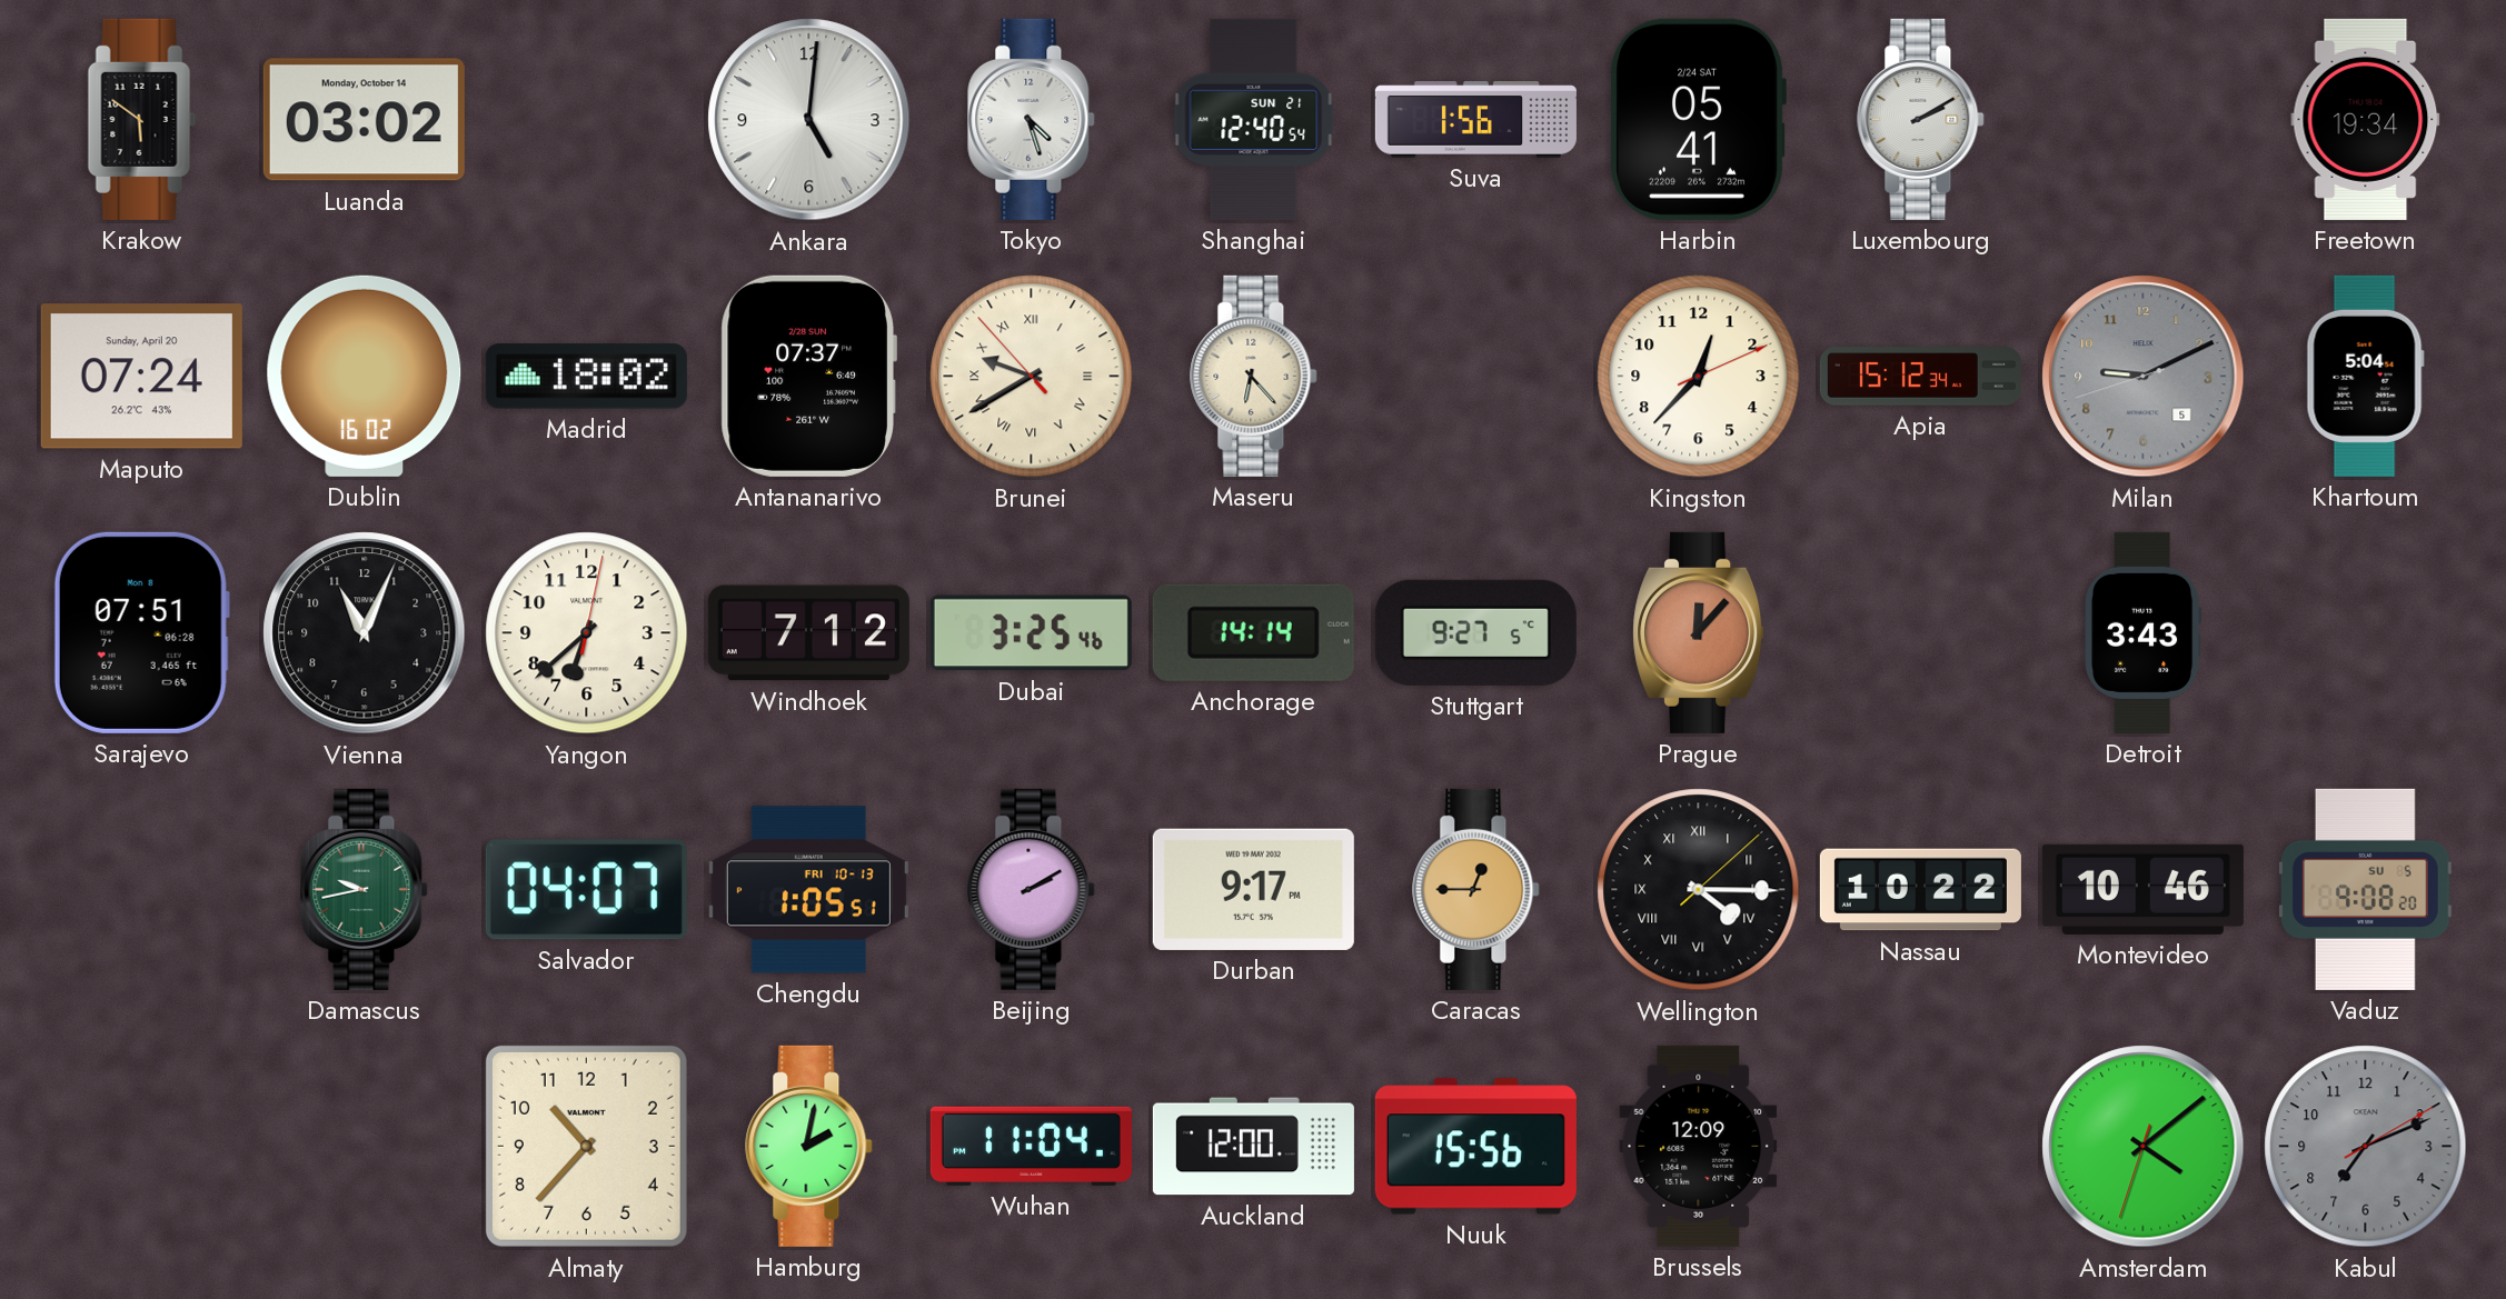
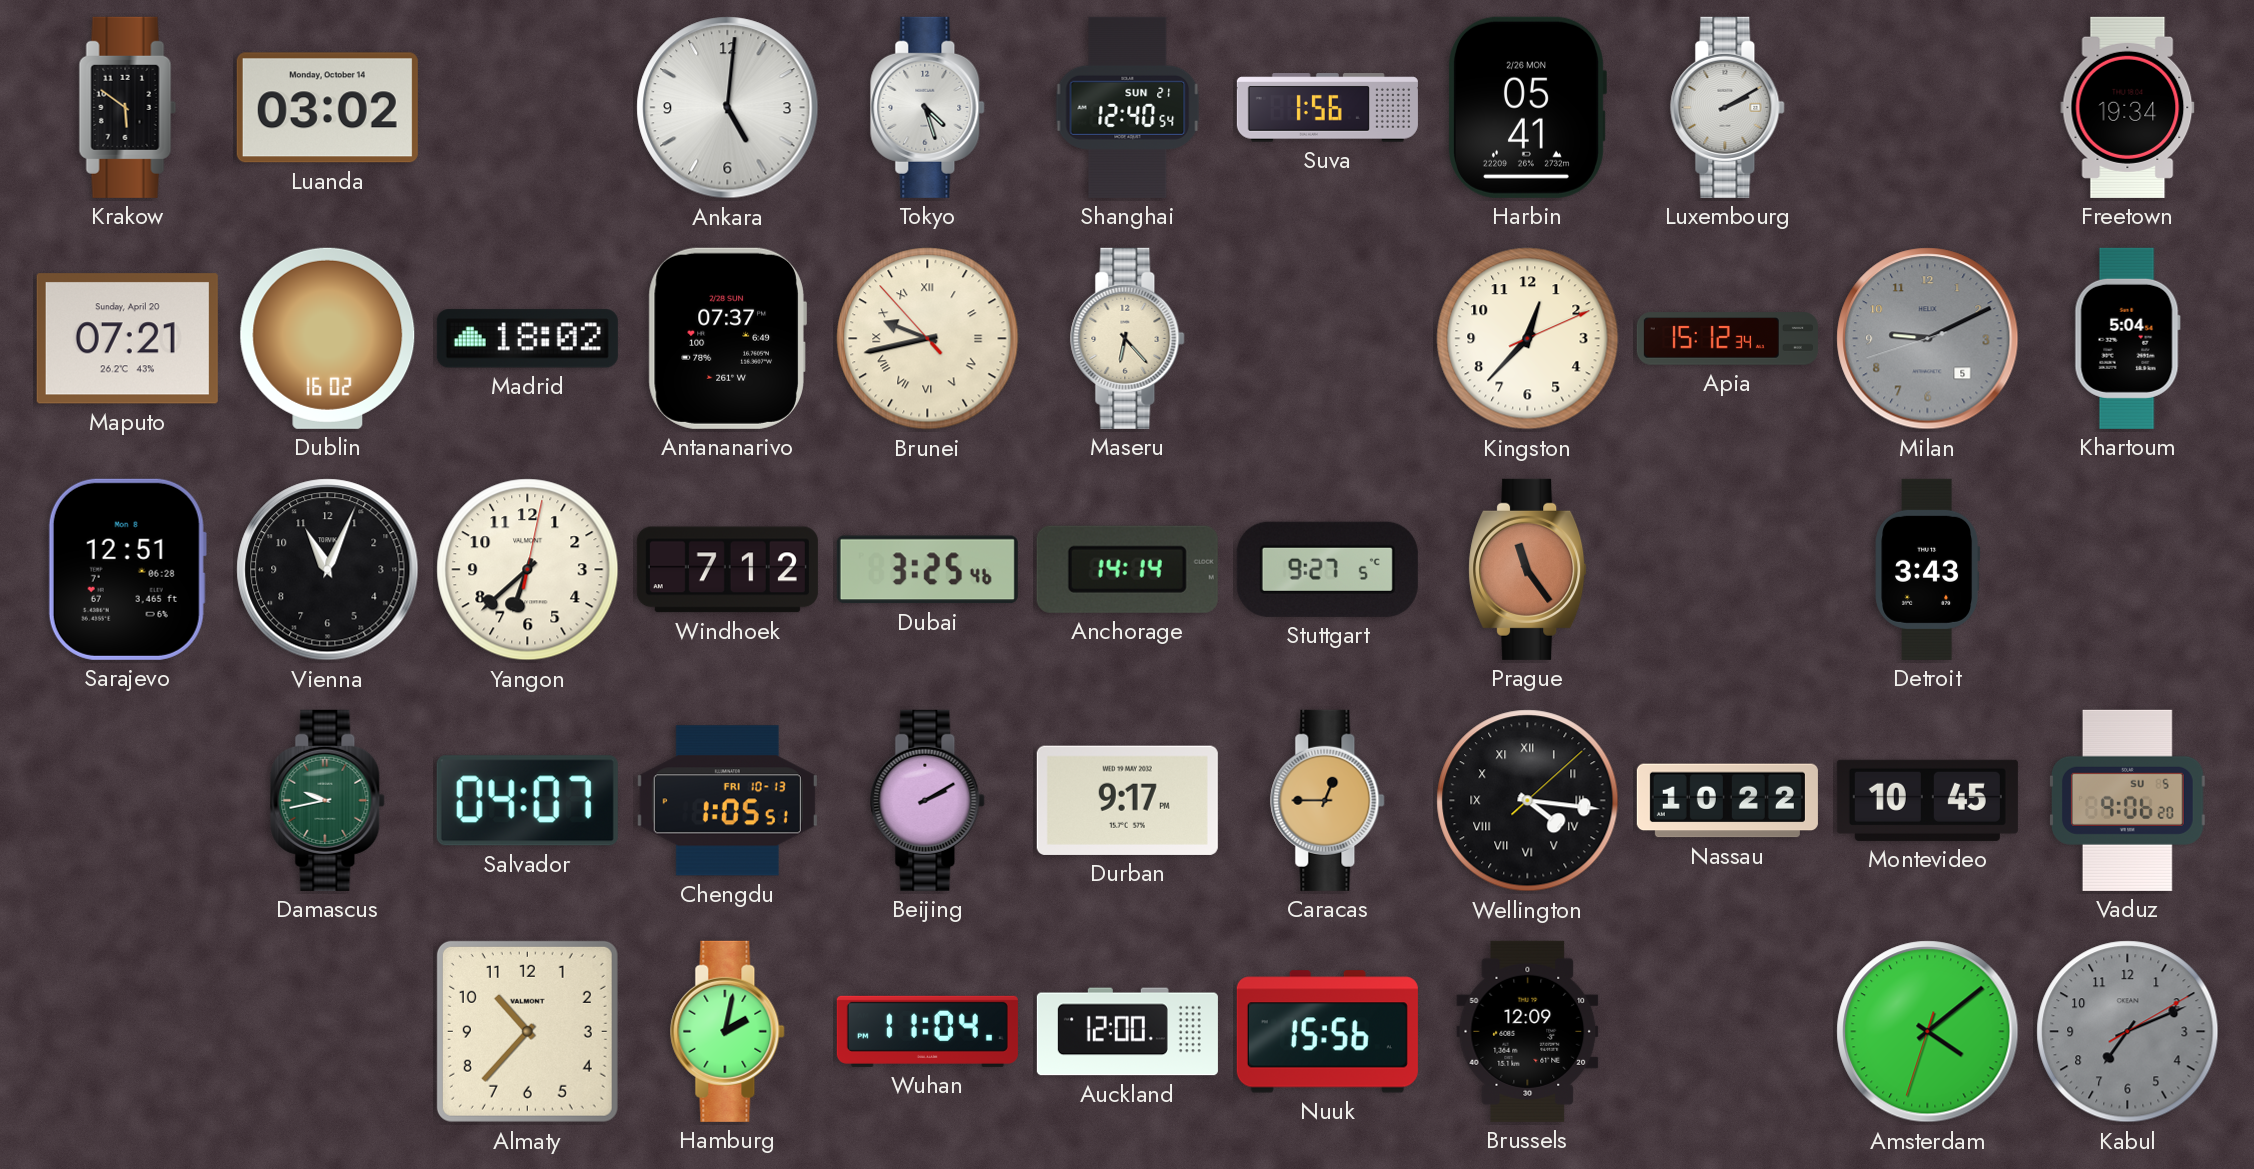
Harbin date: 2/24 SAT -> 2/26 MON
Maputo: 07:24 -> 07:21
Brunei: 9:39 -> 9:42
Sarajevo: 07:51 -> 12:51
Prague: 12:07 -> 11:24
Wellington: 4:15 -> 4:16
Montevideo: 10:46 -> 10:45
Vaduz: 9:08 -> 9:06
